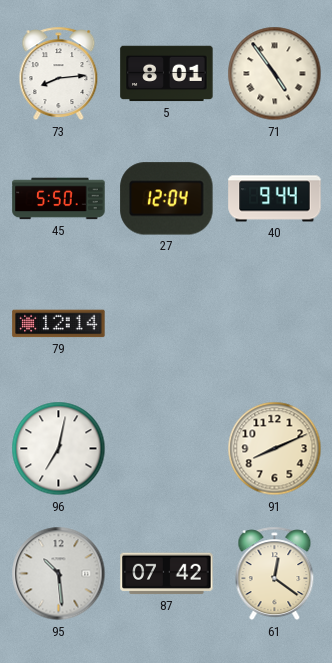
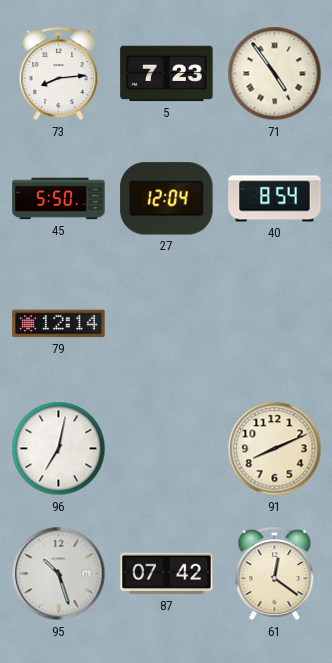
5: 8:01 -> 7:23
40: 9:44 -> 8:54
95: 10:29 -> 10:27
